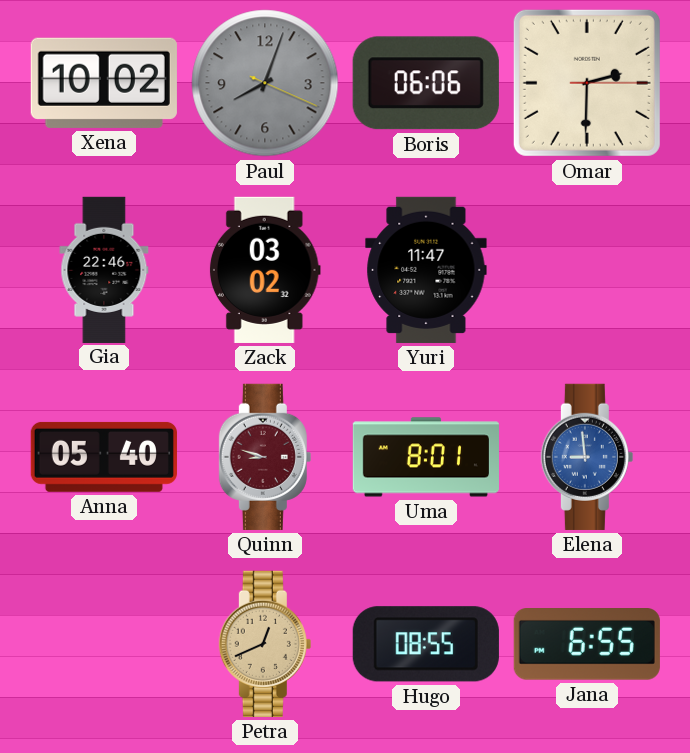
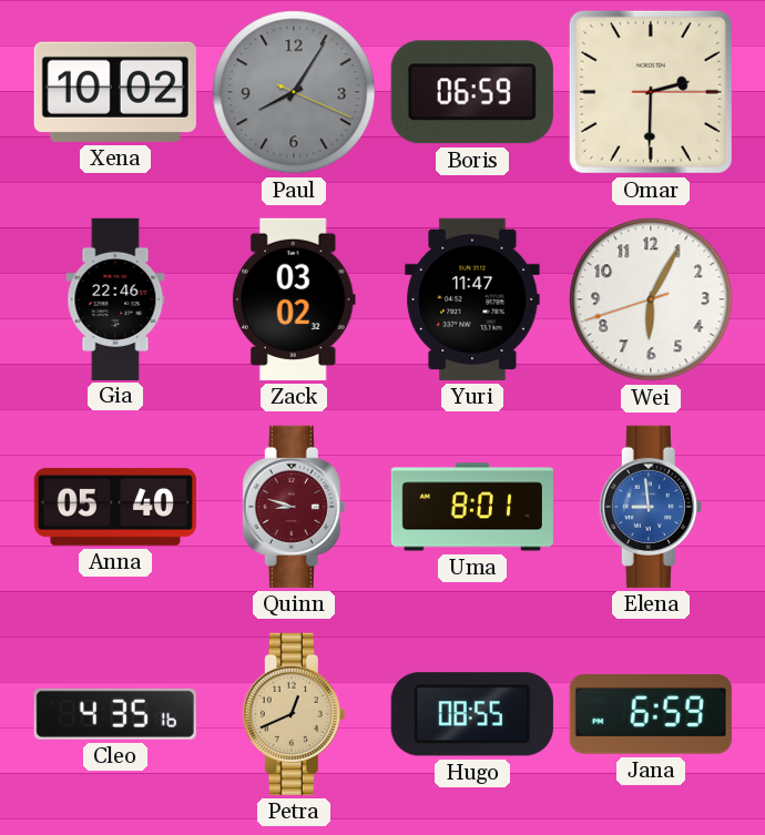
Paul: 8:03 -> 8:05
Boris: 06:06 -> 06:59
Wei: none -> 6:04
Cleo: none -> 4:35
Jana: 6:55 -> 6:59
